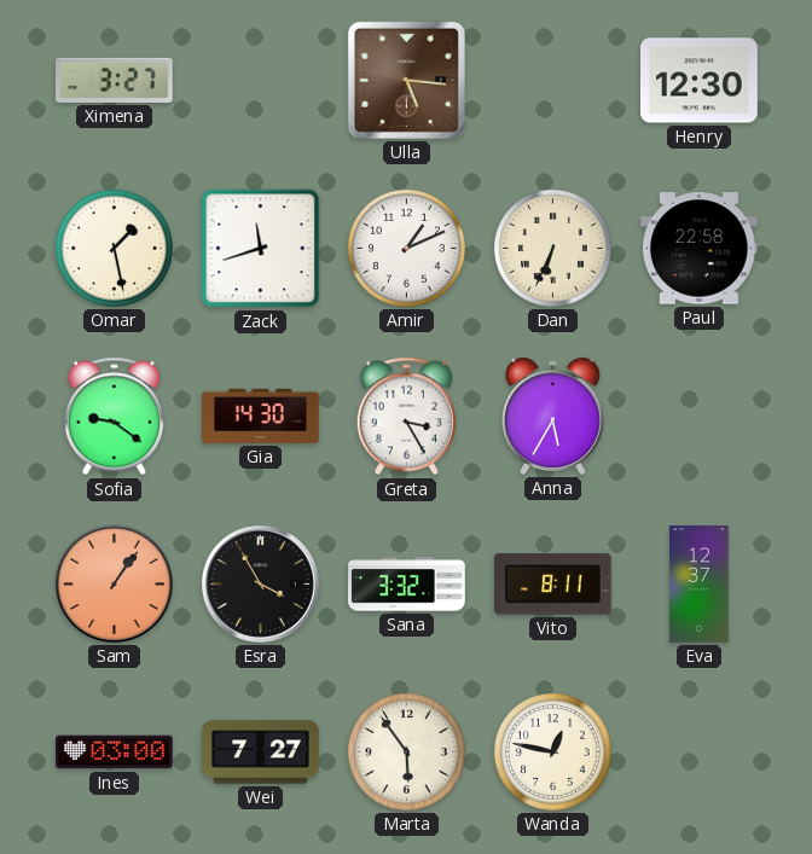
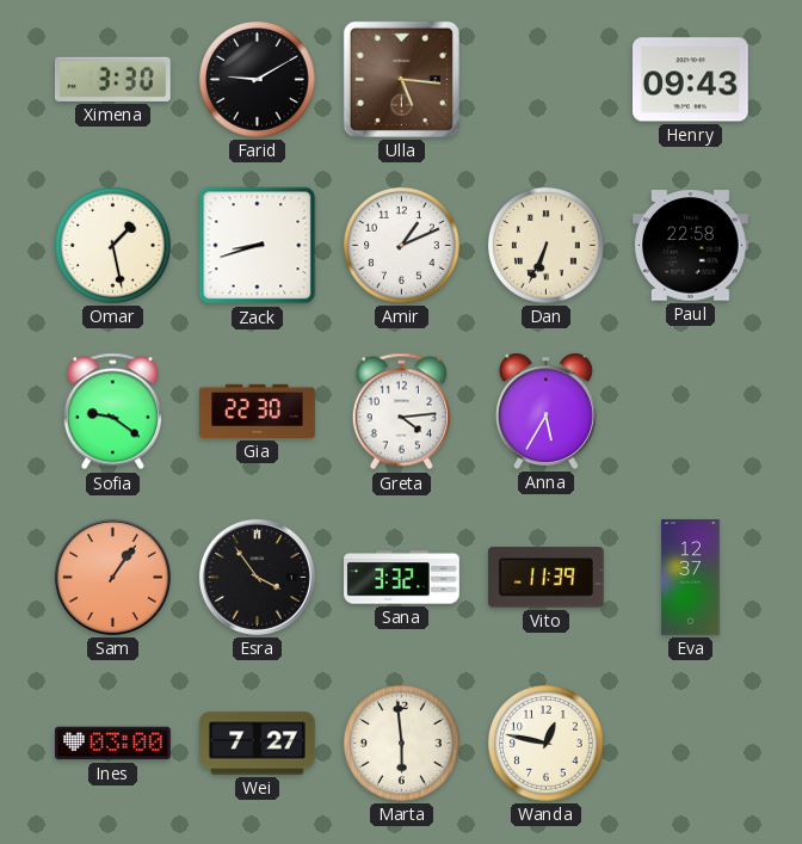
Ximena: 3:27 -> 3:30
Farid: none -> 9:10
Henry: 12:30 -> 09:43
Zack: 11:42 -> 8:42
Gia: 14:30 -> 22:30
Greta: 3:25 -> 4:14
Esra: 3:55 -> 3:54
Vito: 8:11 -> 11:39
Marta: 5:54 -> 5:59
